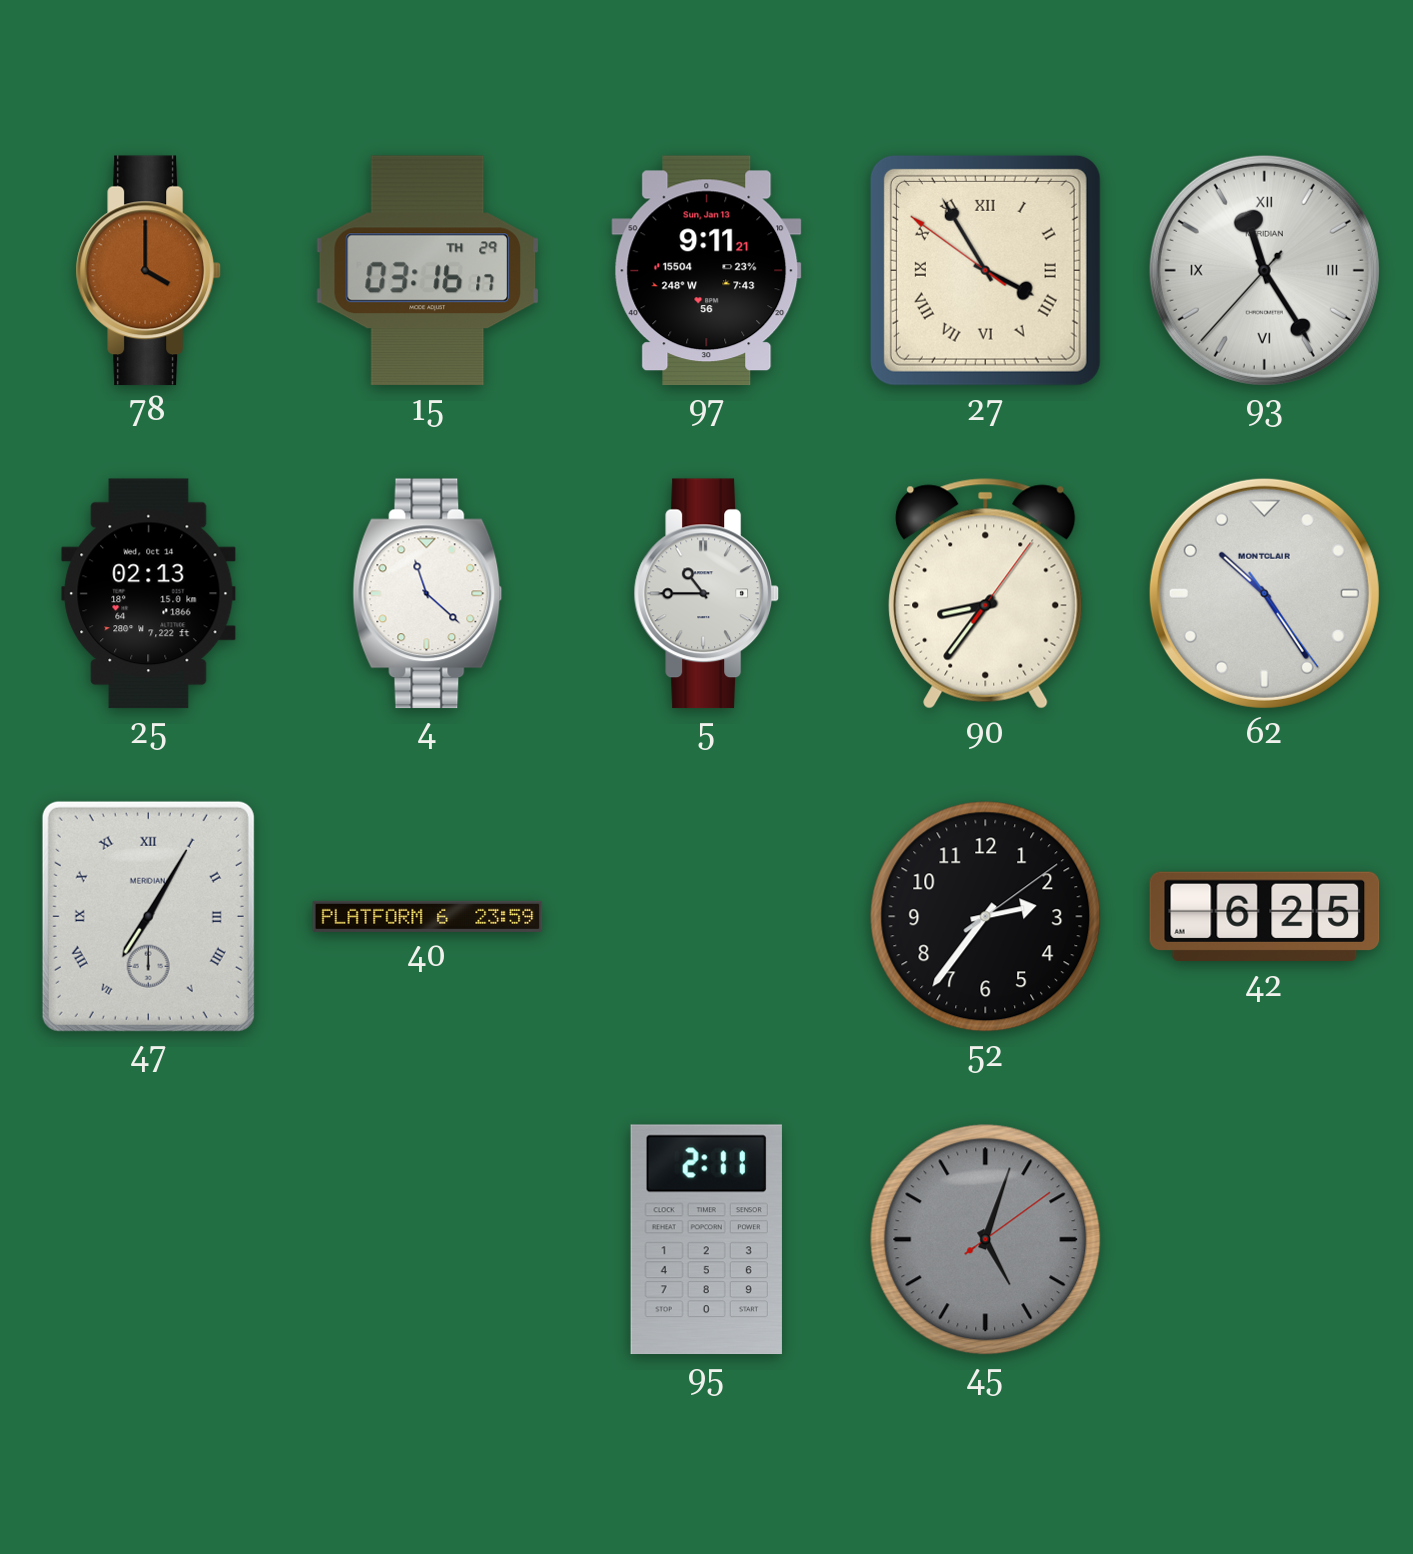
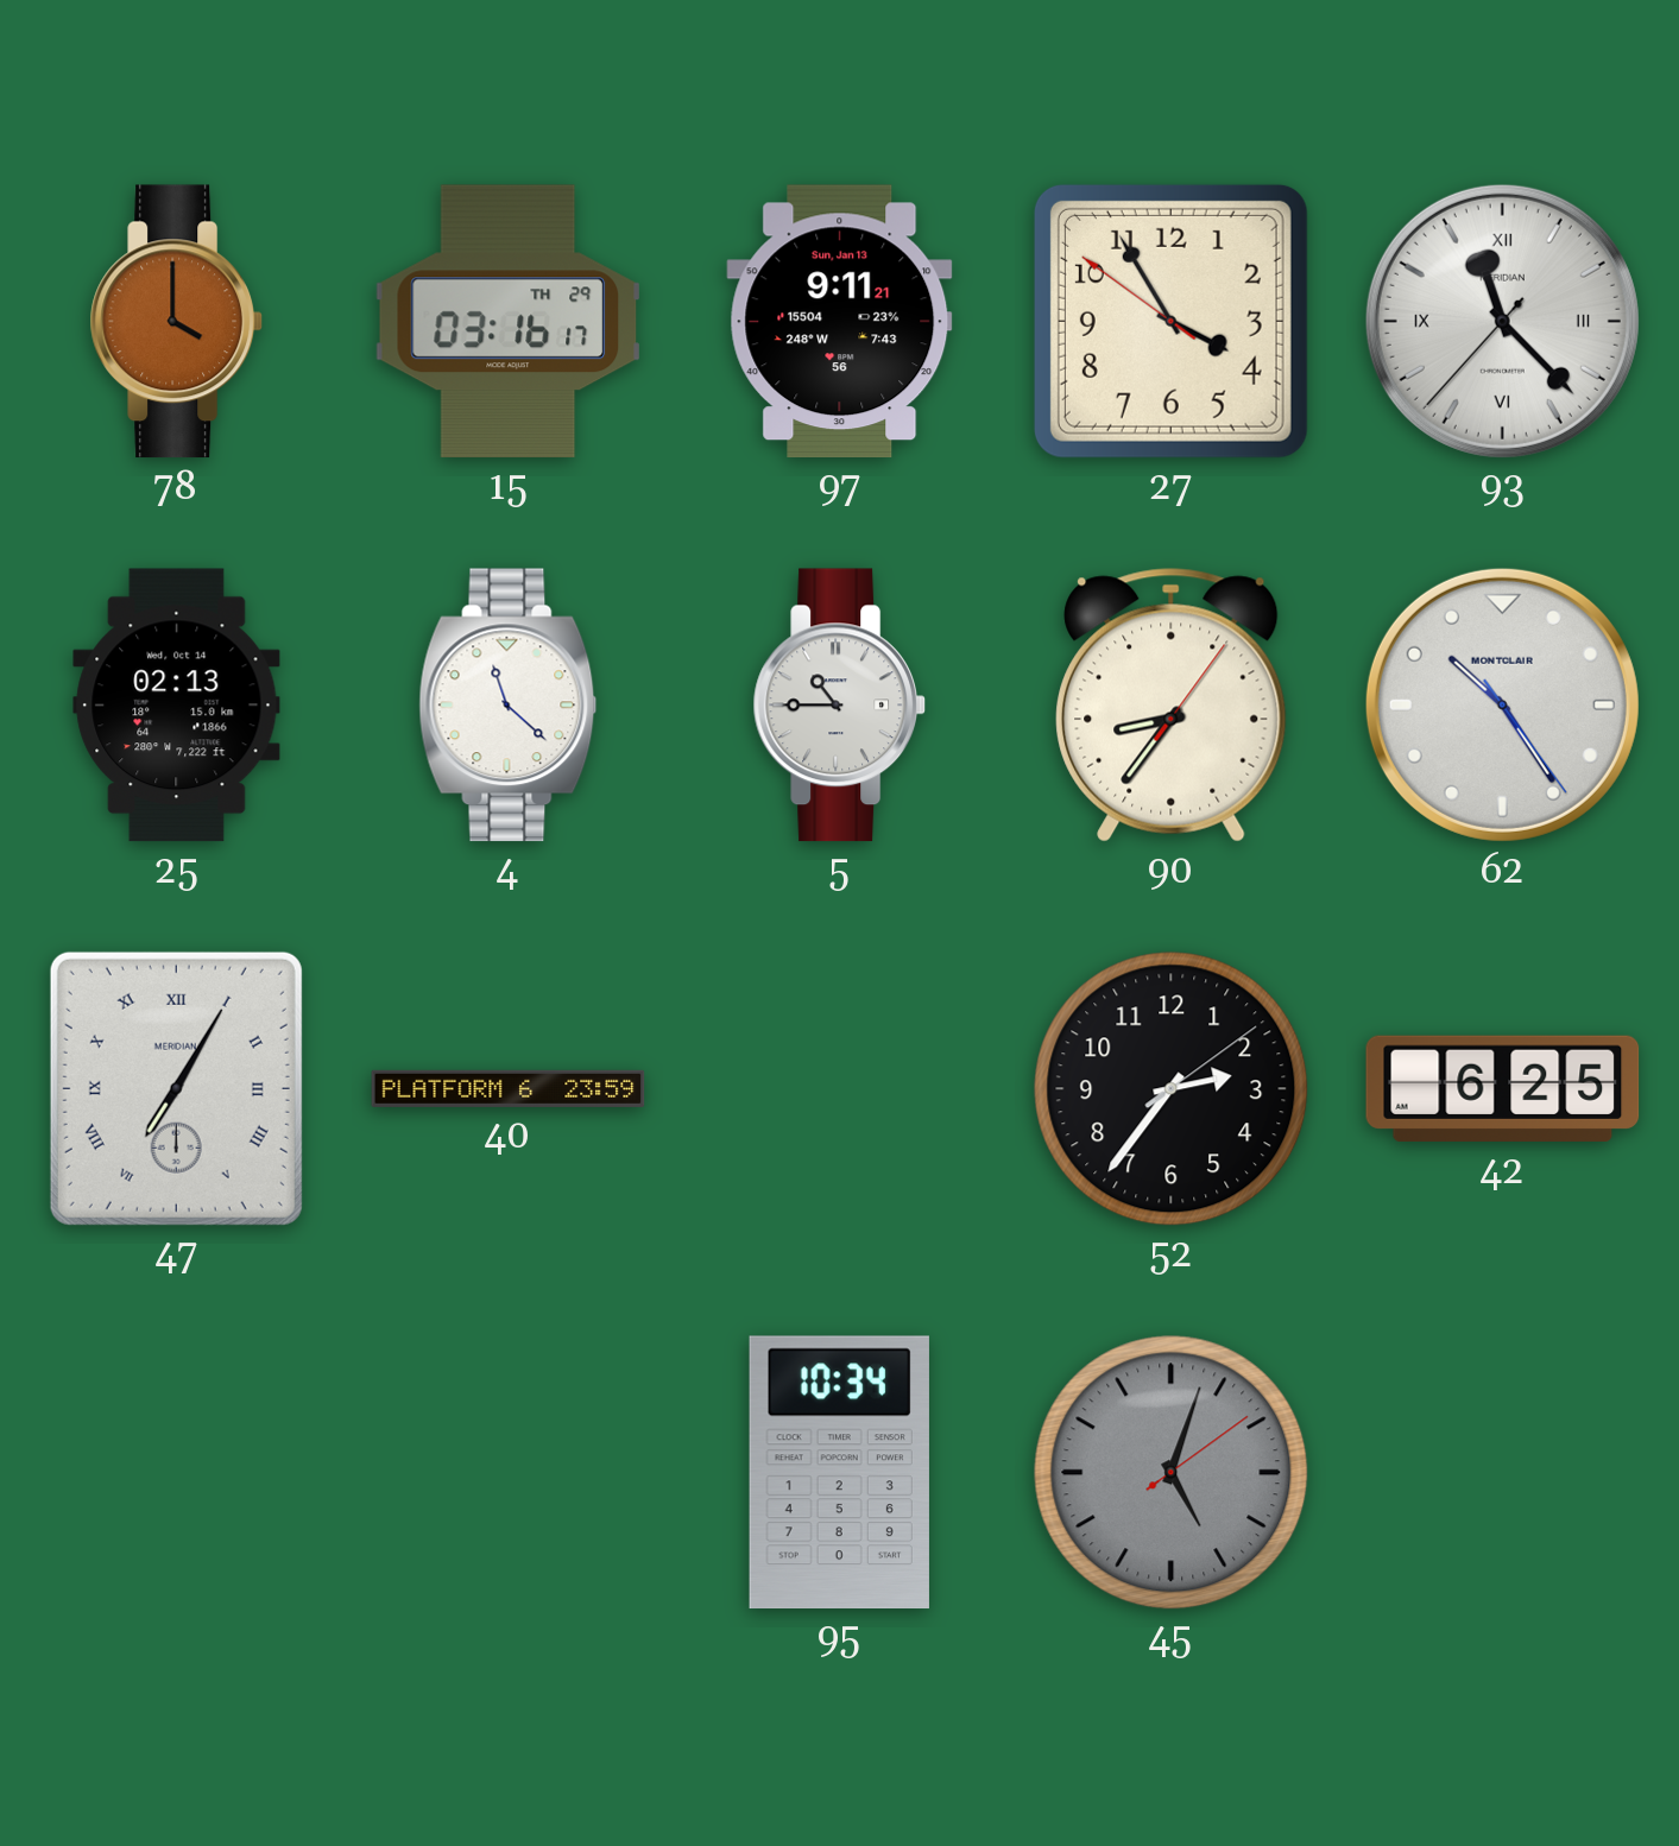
27 numerals: Roman -> Arabic
93: 11:24 -> 11:22
95: 2:11 -> 10:34
